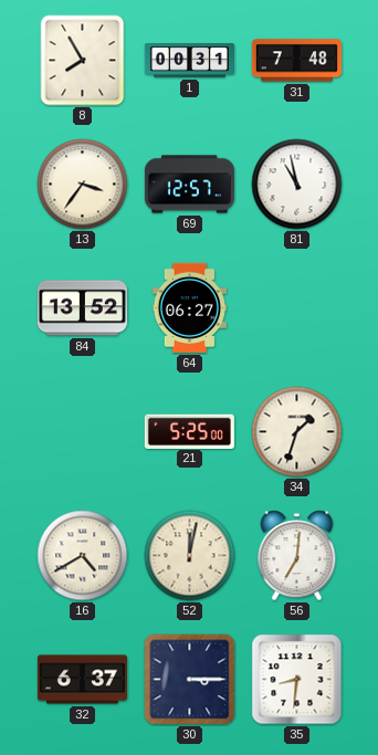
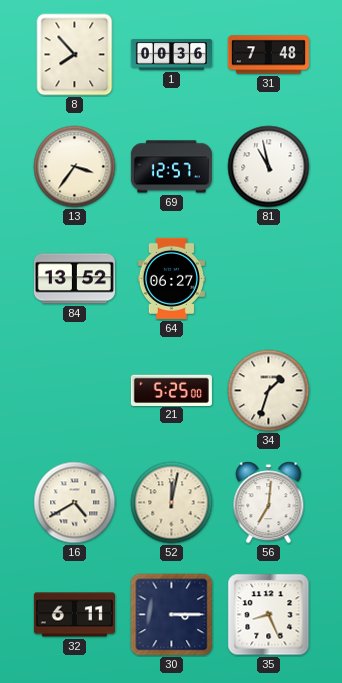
8: 7:55 -> 7:53
1: 00:31 -> 00:36
32: 6:37 -> 6:11
35: 8:31 -> 8:26
